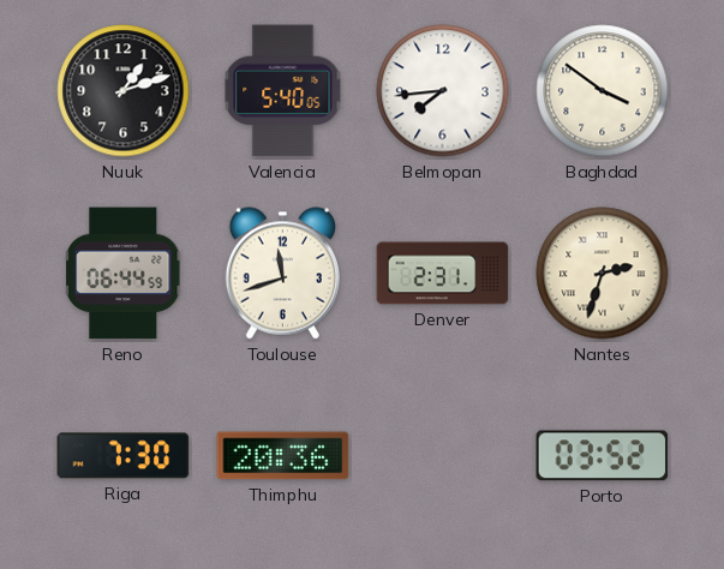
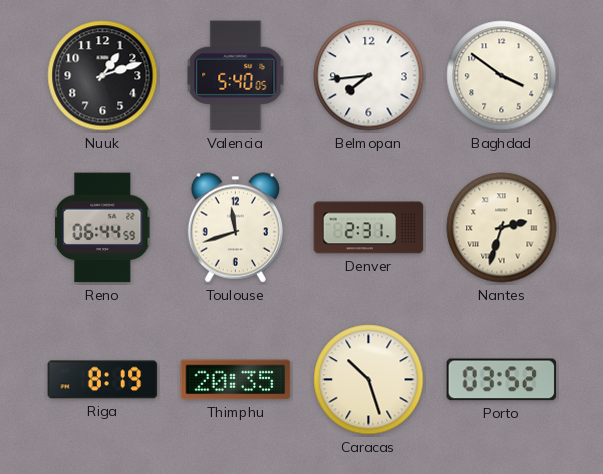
Riga: 7:30 -> 8:19
Thimphu: 20:36 -> 20:35
Caracas: none -> 10:27
